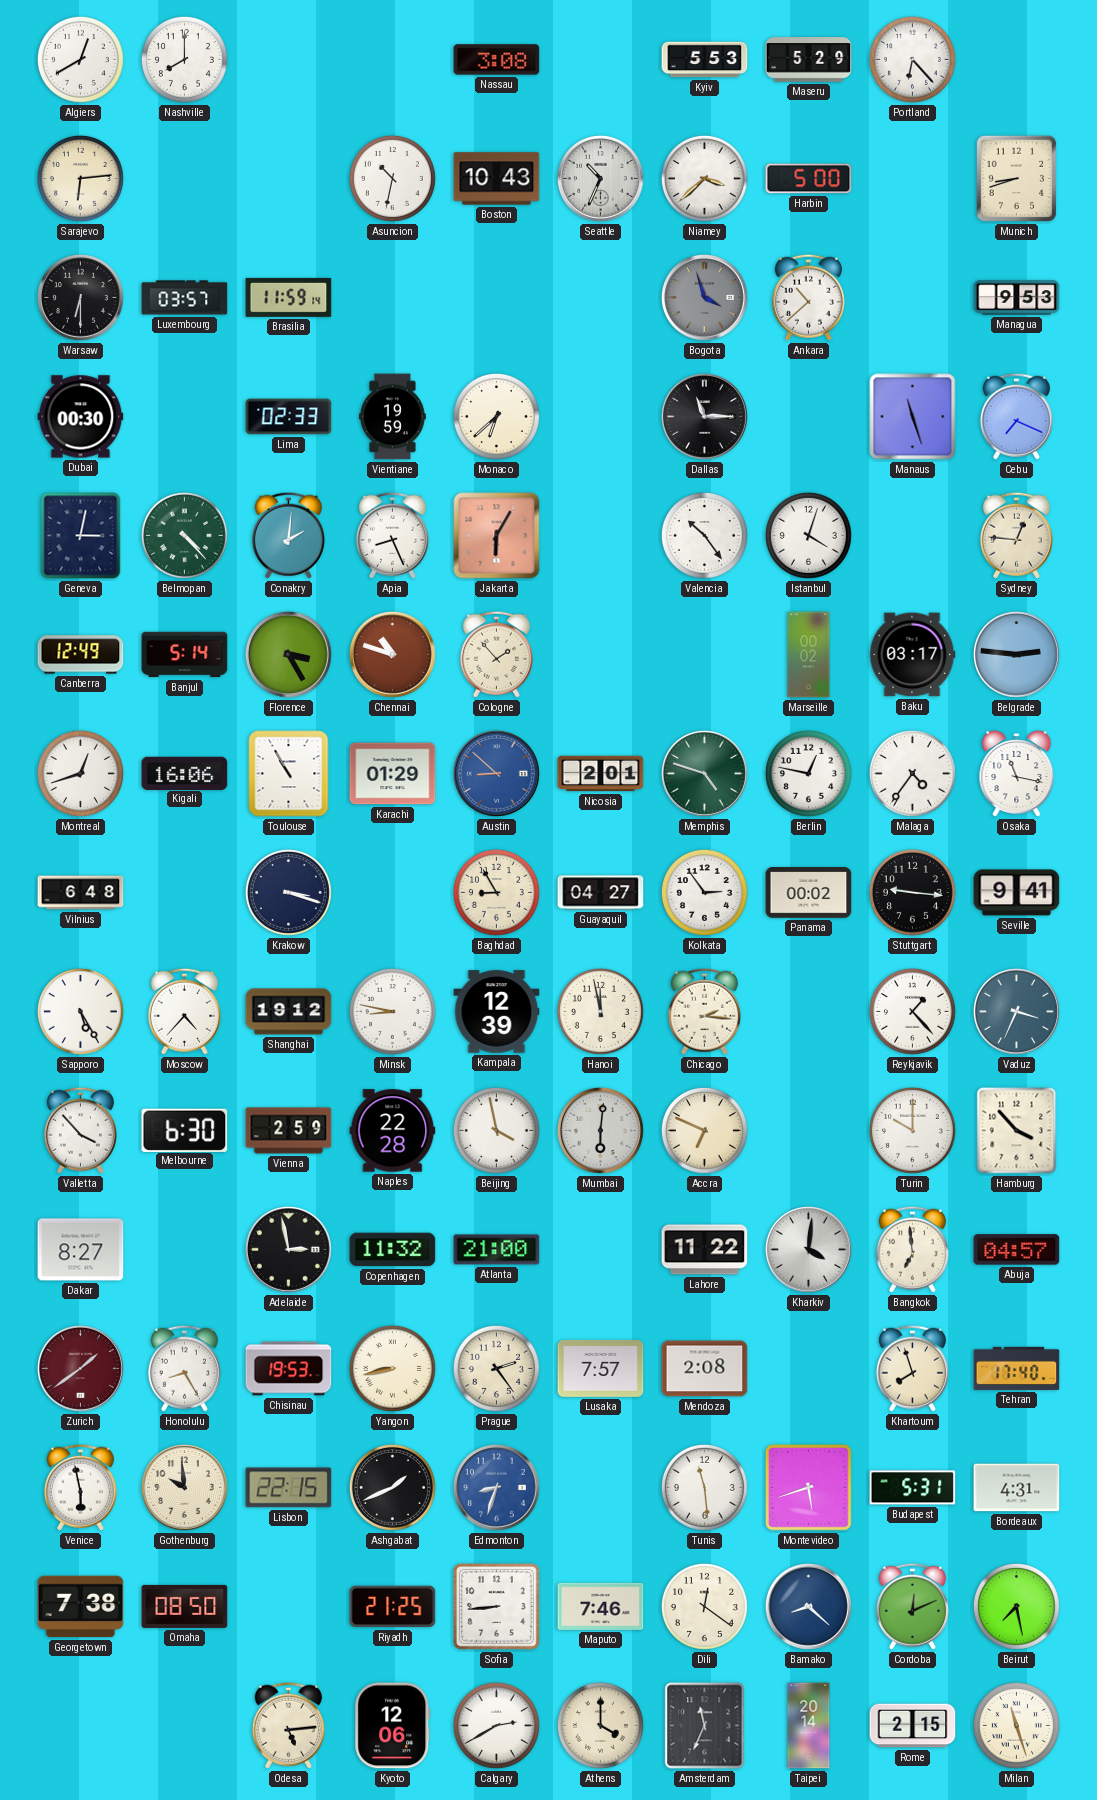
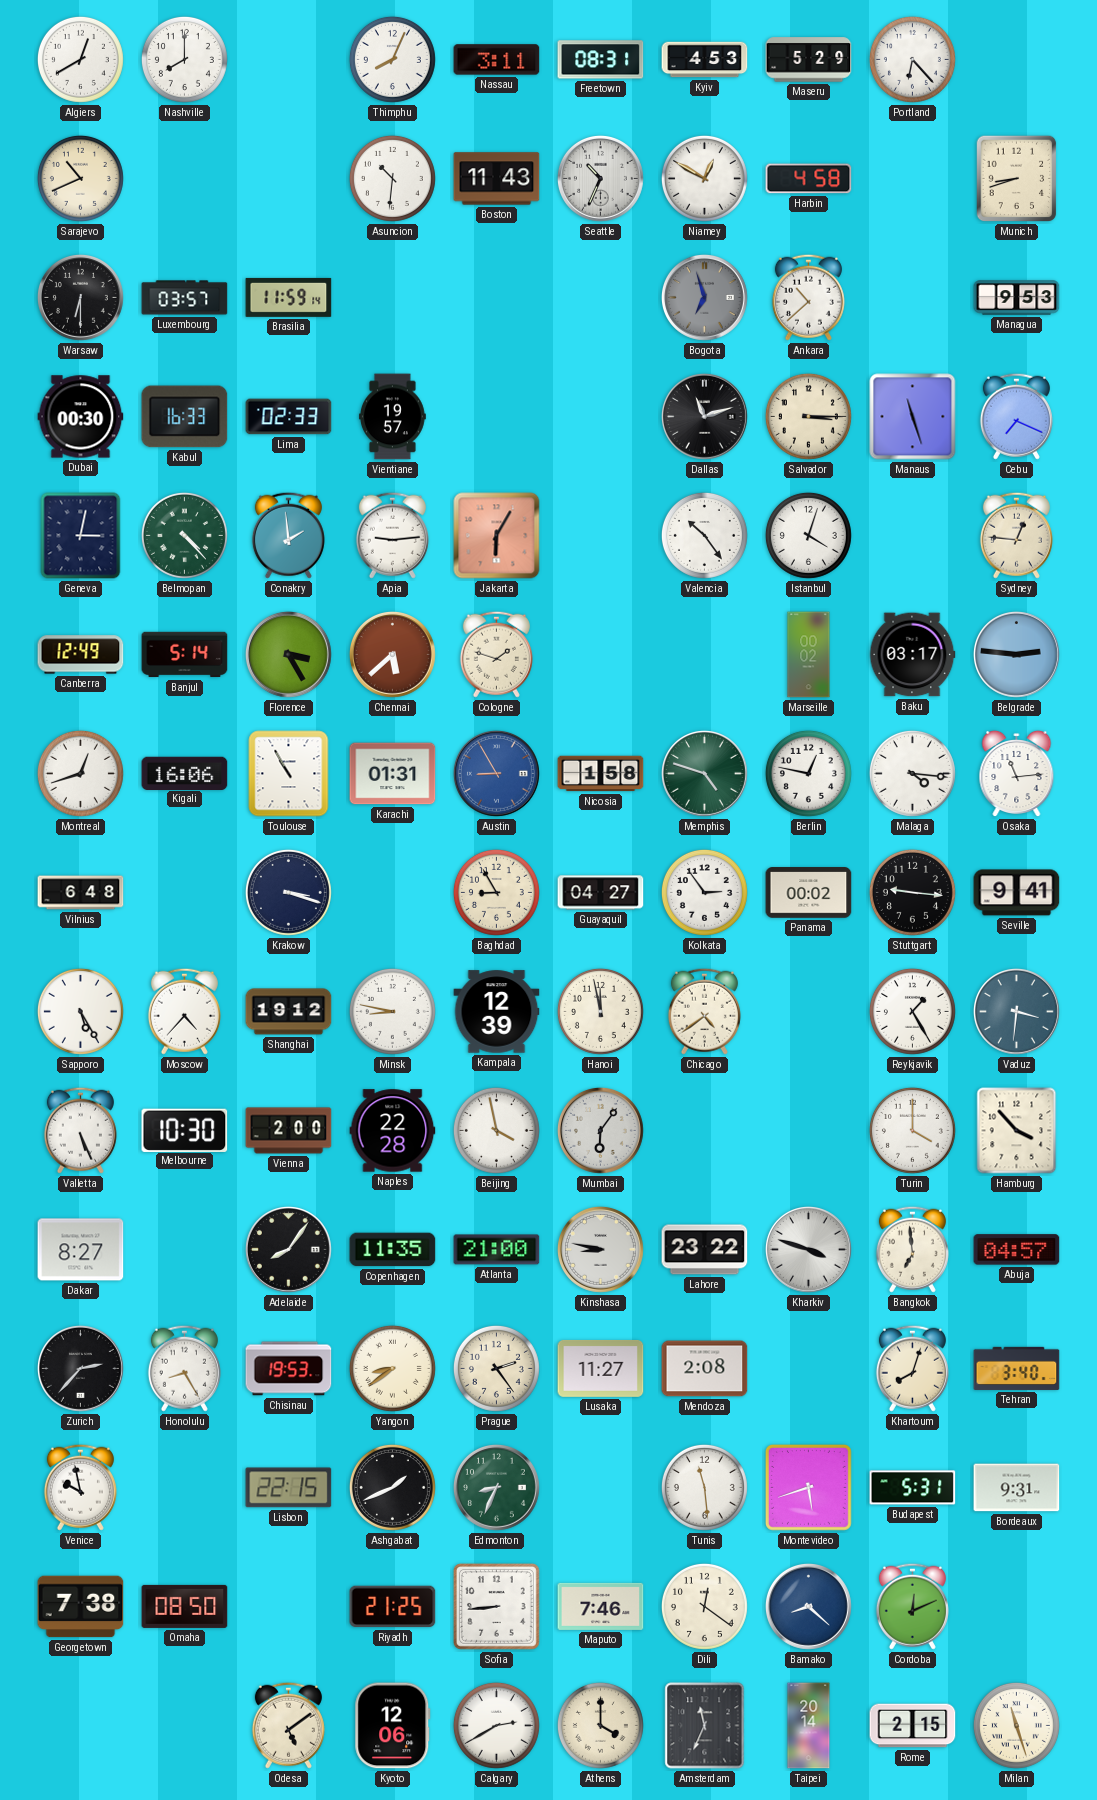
Thimphu: none -> 8:04
Nassau: 3:08 -> 3:11
Freetown: none -> 08:31
Kyiv: 5:53 -> 4:53
Sarajevo: 6:14 -> 10:41
Asuncion: 10:32 -> 10:31
Boston: 10:43 -> 11:43
Niamey: 3:38 -> 12:50
Harbin: 5:00 -> 4:58
Bogota: 3:57 -> 6:57
Kabul: none -> 16:33
Vientiane: 19:59 -> 19:57
Monaco: 6:38 -> none
Dallas: 11:15 -> 11:12
Salvador: none -> 3:15
Conakry: 2:01 -> 1:59
Apia: 8:26 -> 9:14
Chennai: 10:48 -> 5:38
Cologne: 1:53 -> 1:48
Karachi: 01:29 -> 01:31
Austin: 8:52 -> 8:55
Nicosia: 2:01 -> 1:58
Malaga: 4:36 -> 4:16
Osaka: 11:17 -> 11:14
Chicago: 2:16 -> 4:39
Reykjavik: 1:23 -> 1:25
Vaduz: 3:34 -> 3:31
Valletta: 3:53 -> 5:26
Melbourne: 6:30 -> 10:30
Vienna: 2:59 -> 2:00
Mumbai: 6:01 -> 6:06
Accra: 6:49 -> none
Turin: 10:00 -> 4:00
Adelaide: 2:58 -> 8:06
Copenhagen: 11:32 -> 11:35
Kinshasa: none -> 8:47
Lahore: 11:22 -> 23:22
Kharkiv: 4:01 -> 3:48
Zurich: 1:39 -> 2:37
Zurich dial: burgundy -> black
Yangon: 8:43 -> 8:39
Lusaka: 7:57 -> 11:27
Khartoum: 7:57 -> 8:03
Tehran: 17:40 -> 3:40
Venice: 5:58 -> 9:58
Gothenburg: 9:59 -> none
Edmonton: 8:33 -> 8:34
Edmonton dial: blue -> green
Bordeaux: 4:31 -> 9:31
Beirut: 7:28 -> none
Odesa: 5:14 -> 5:09
